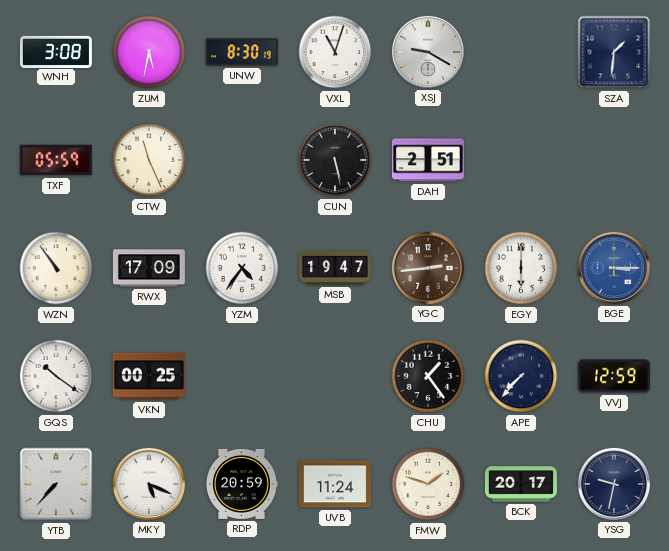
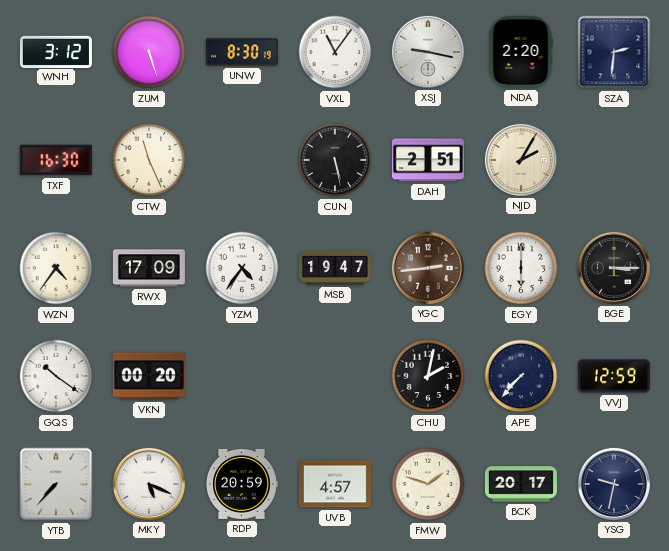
WNH: 3:08 -> 3:12
ZUM: 5:32 -> 5:27
VXL: 11:03 -> 11:06
XSJ: 9:20 -> 9:17
NDA: none -> 2:20
SZA: 1:31 -> 2:31
TXF: 05:59 -> 16:30
NJD: none -> 2:05
WZN: 10:54 -> 4:36
BGE dial: blue -> black
VKN: 00:25 -> 00:20
CHU: 1:24 -> 2:02
UVB: 11:24 -> 4:57
